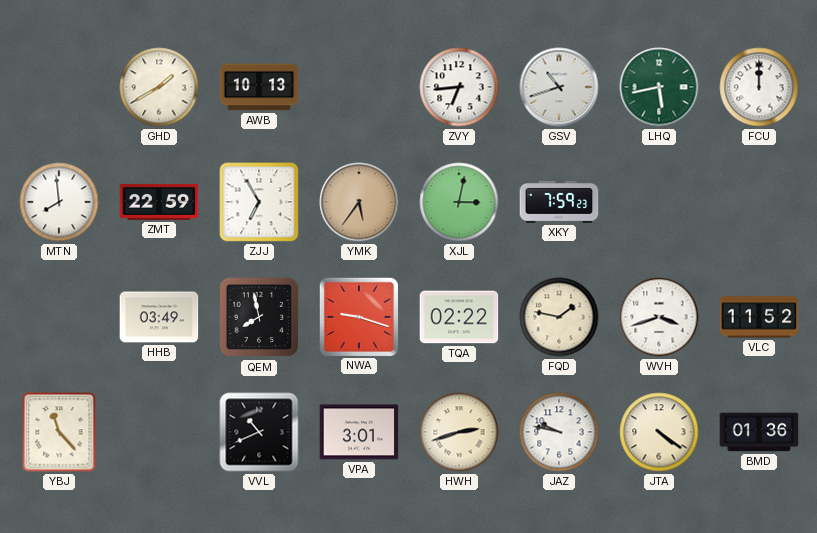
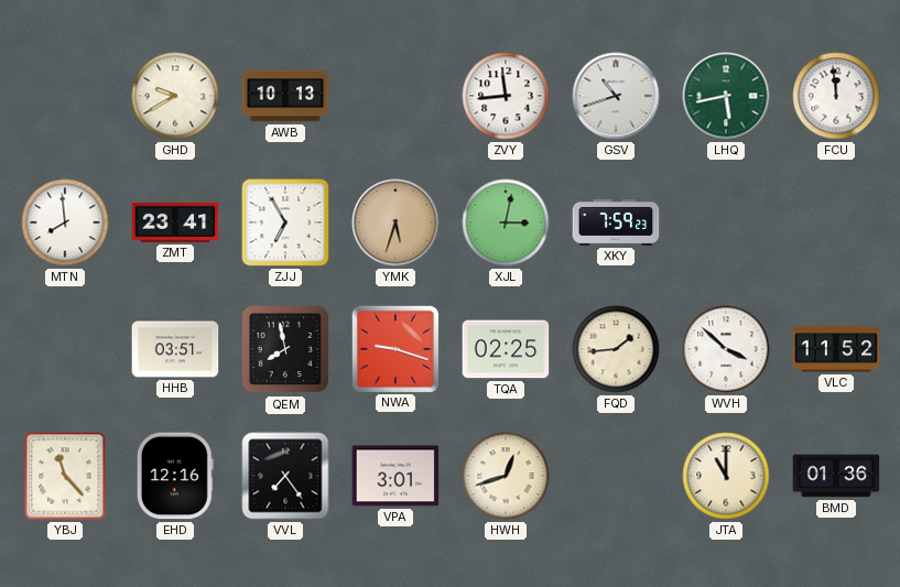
GHD: 1:40 -> 9:40
ZVY: 6:44 -> 11:44
FCU: 12:00 -> 11:59
ZMT: 22:59 -> 23:41
YMK: 5:36 -> 5:33
HHB: 03:49 -> 03:51
TQA: 02:22 -> 02:25
FQD: 1:47 -> 1:44
WVH: 3:42 -> 3:52
EHD: none -> 12:16
VVL: 10:41 -> 7:24
HWH: 2:42 -> 12:42
JAZ: 9:47 -> none
JTA: 4:21 -> 11:00
